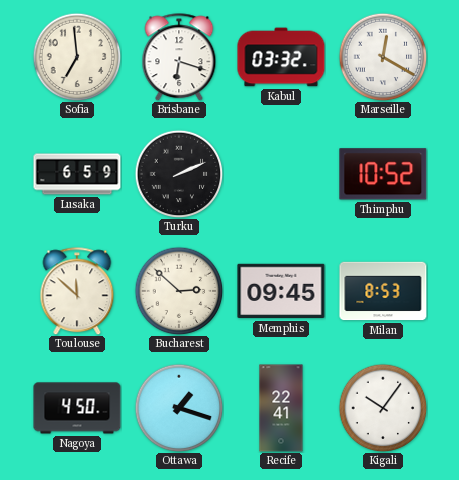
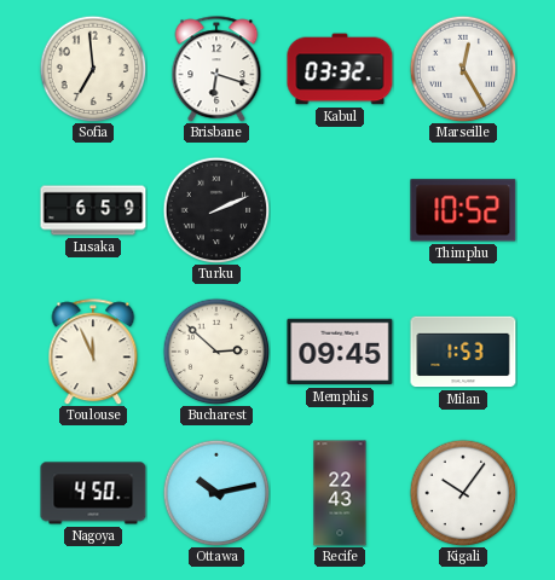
Marseille: 12:20 -> 12:25
Toulouse: 11:52 -> 11:56
Milan: 8:53 -> 1:53
Ottawa: 1:18 -> 10:13
Recife: 22:41 -> 22:43
